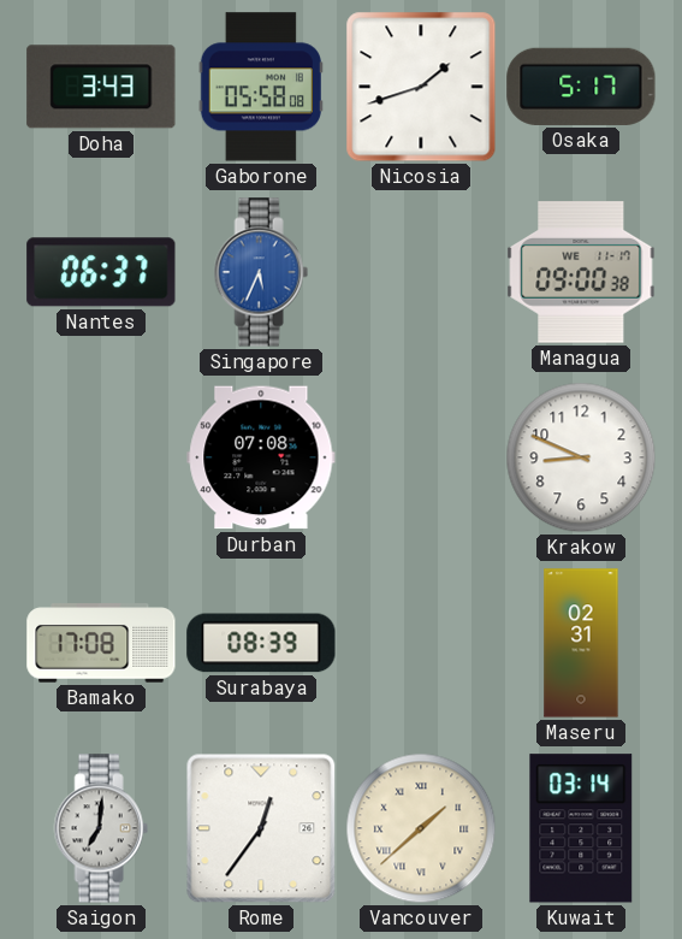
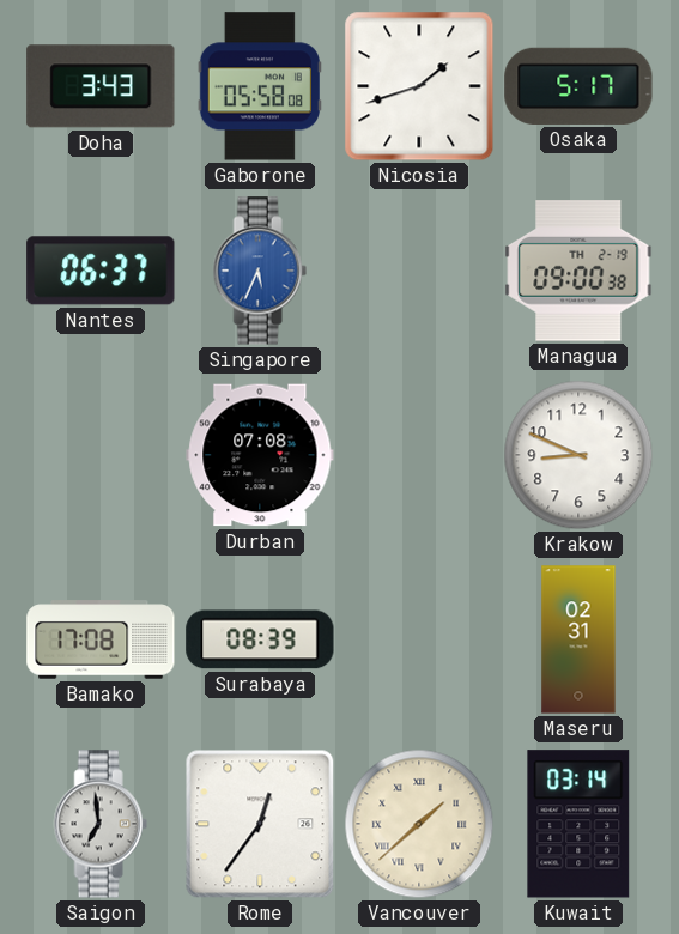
Managua date: WE 11-17 -> TH 2-19
Saigon: 7:01 -> 6:59
